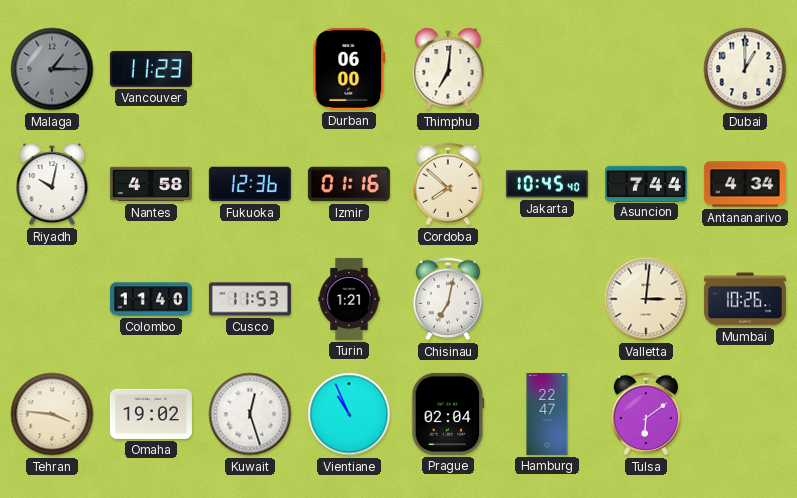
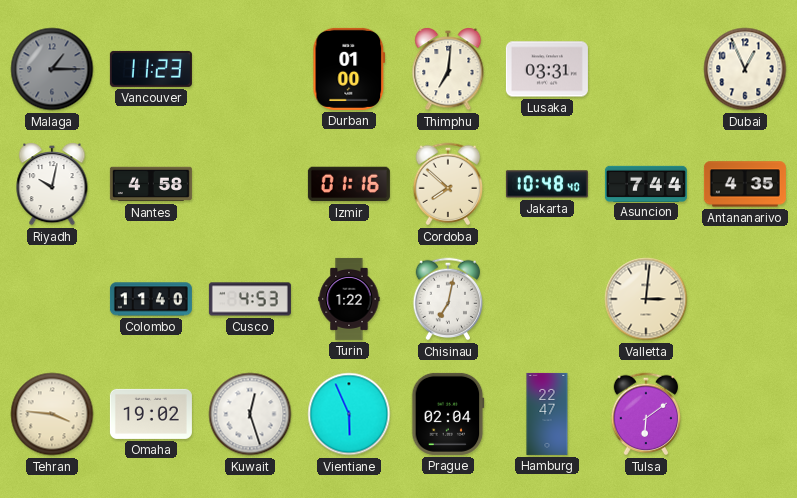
Durban: 06:00 -> 01:00
Lusaka: none -> 03:31
Dubai: 1:00 -> 12:56
Fukuoka: 12:36 -> none
Jakarta: 10:45 -> 10:48
Antananarivo: 4:34 -> 4:35
Cusco: 11:53 -> 4:53
Turin: 1:21 -> 1:22
Mumbai: 10:26 -> none
Vientiane: 10:56 -> 5:56
